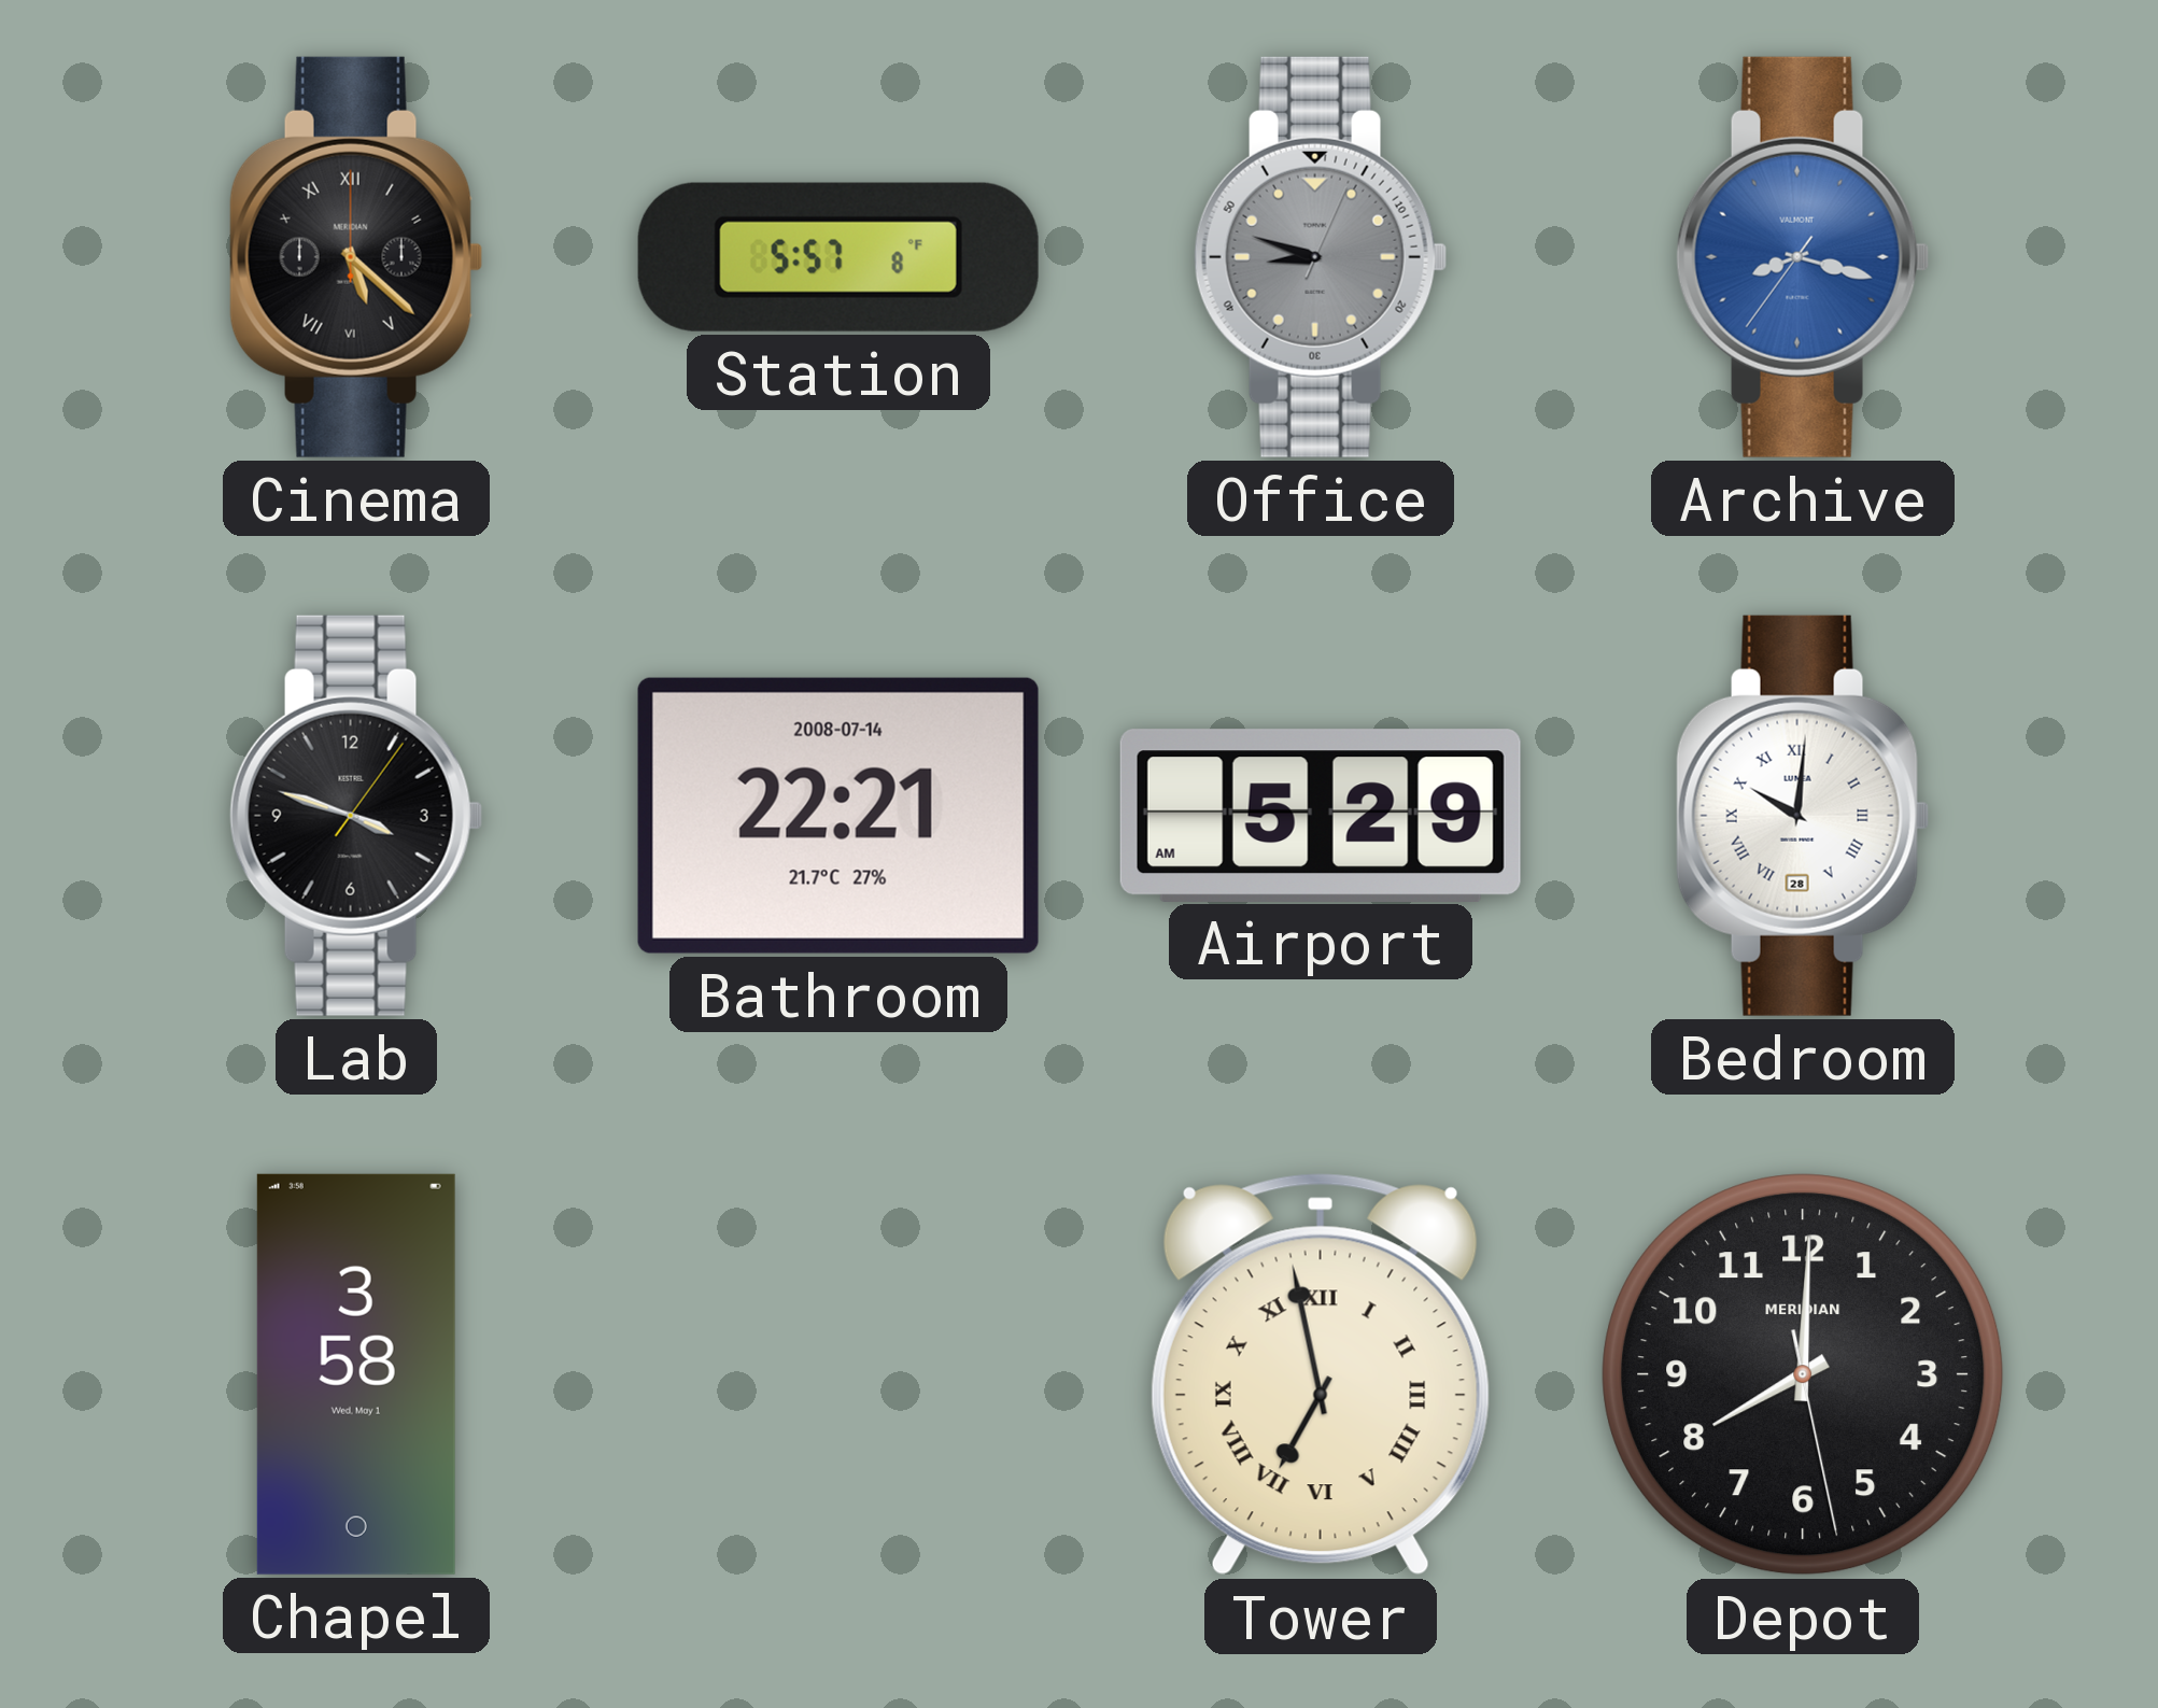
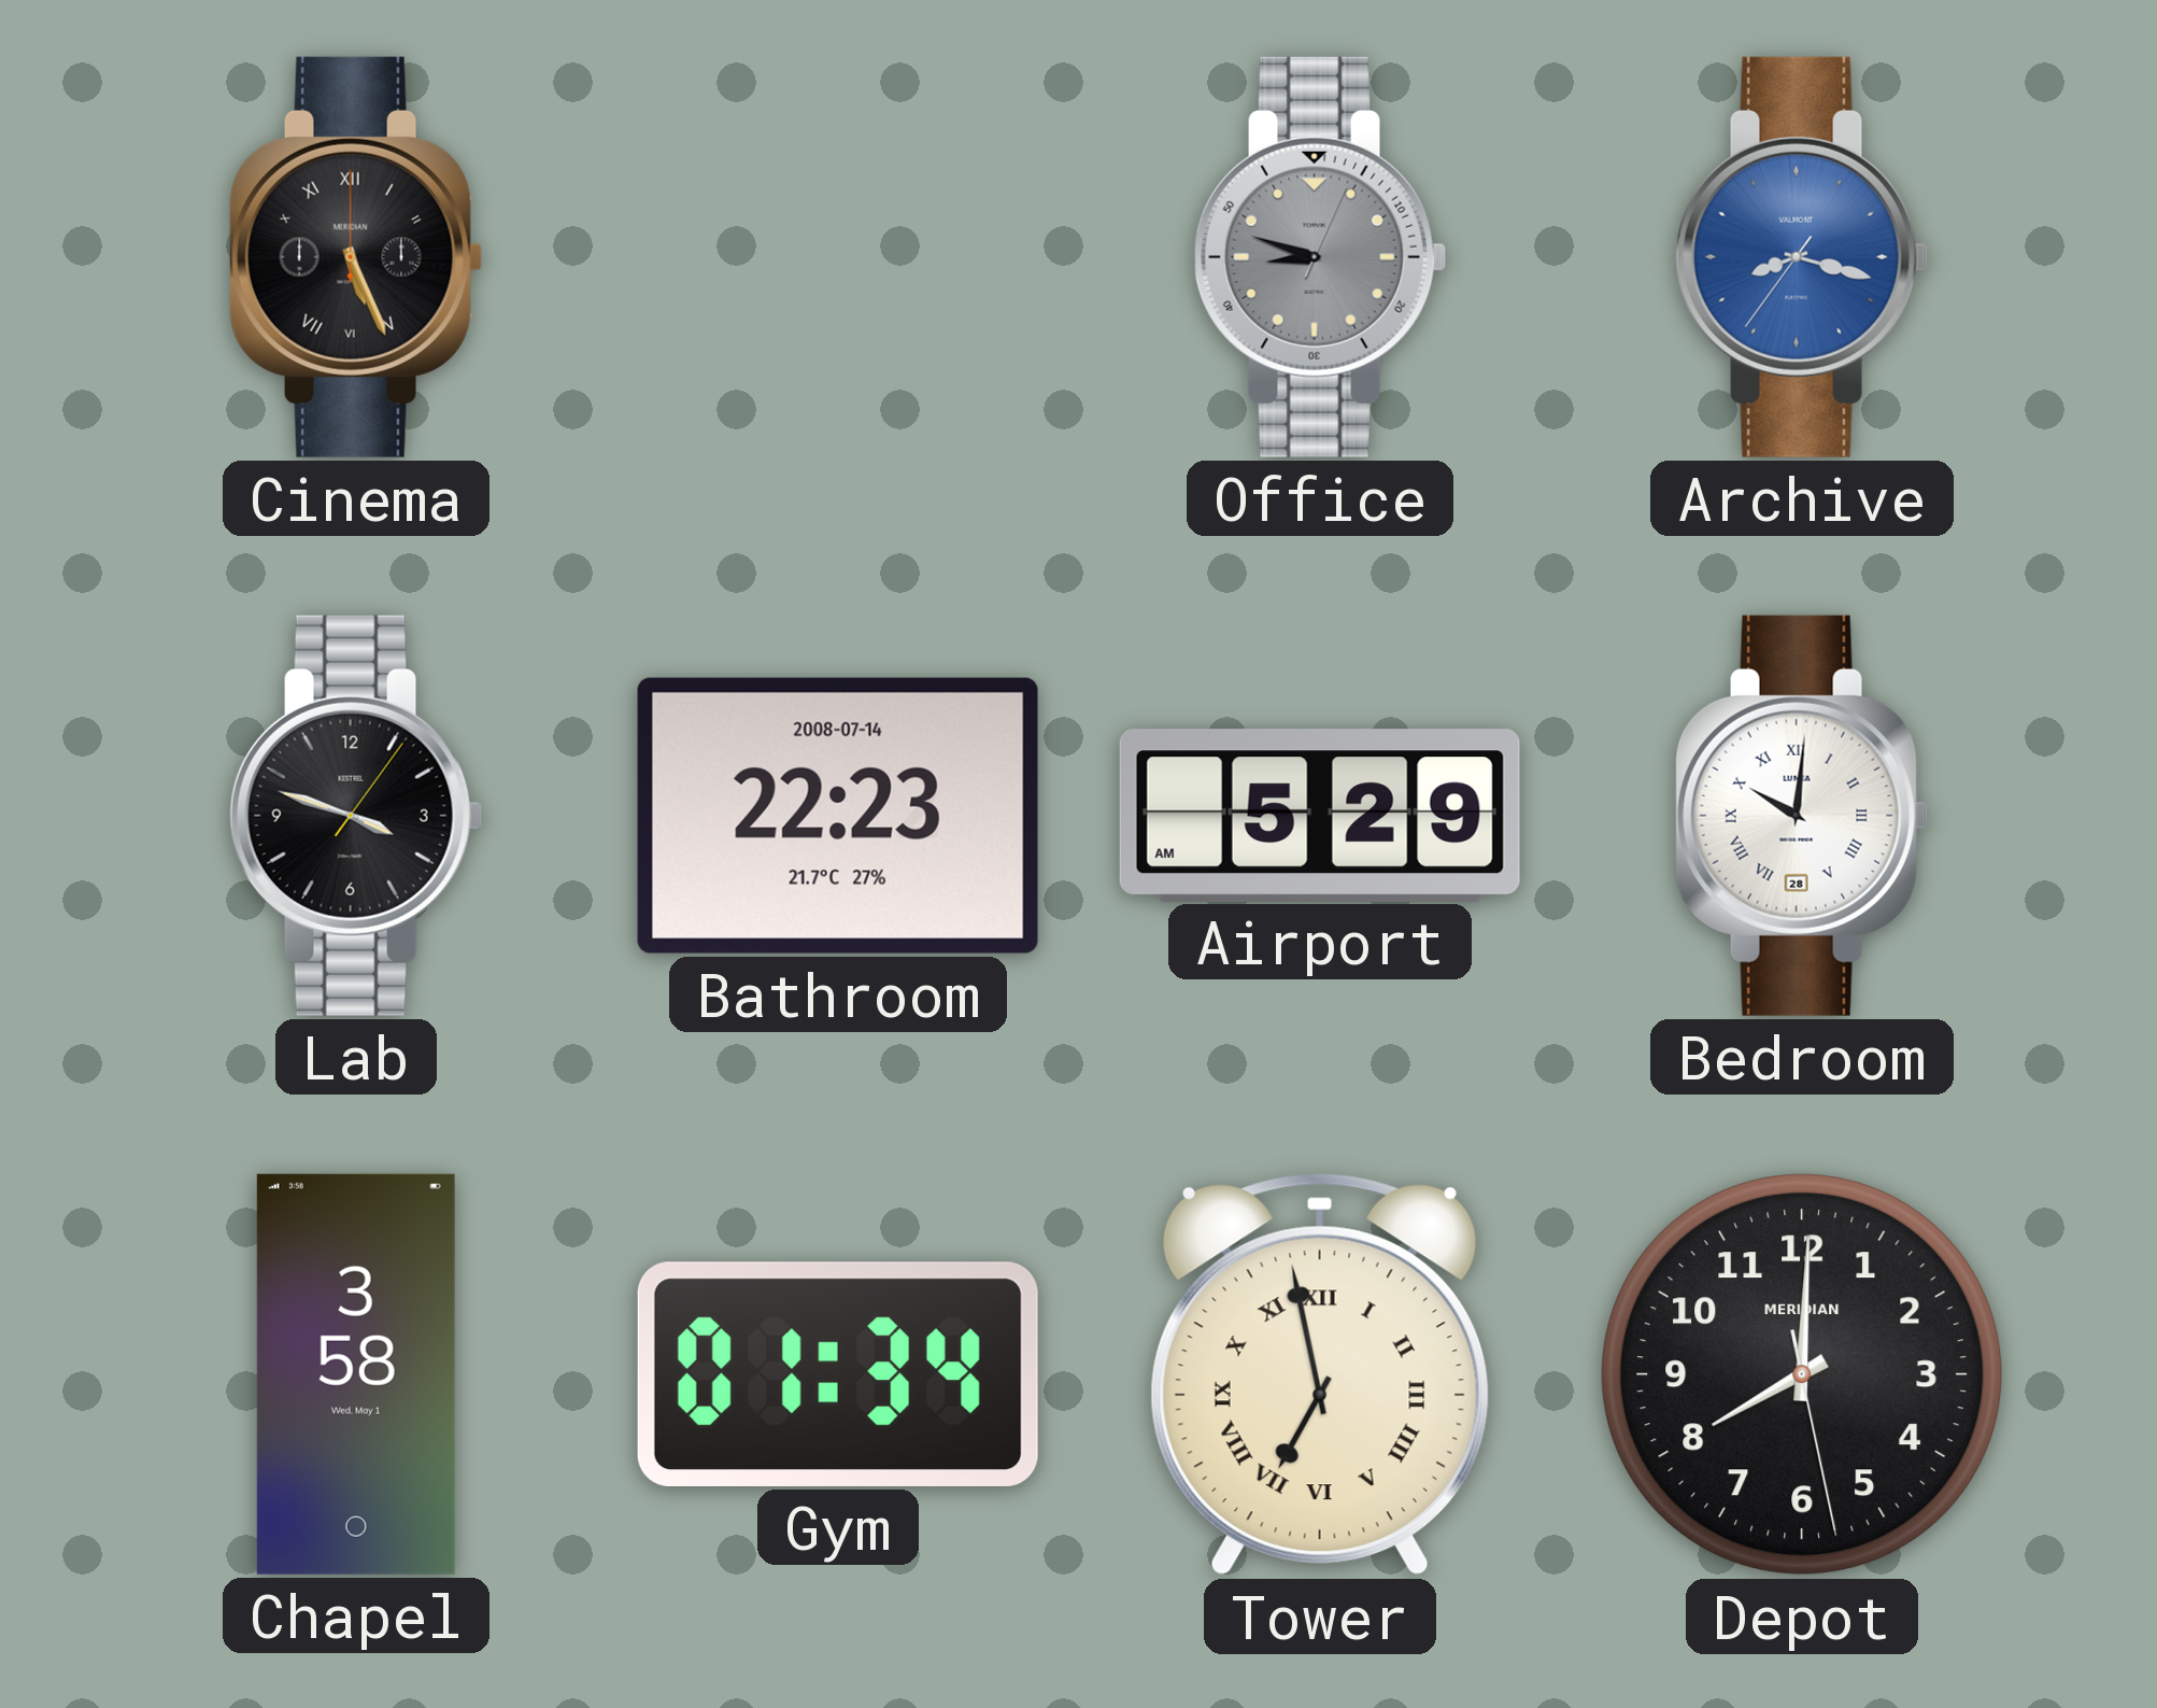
Cinema: 5:22 -> 5:26
Station: 5:57 -> none
Bathroom: 22:21 -> 22:23
Gym: none -> 01:34
